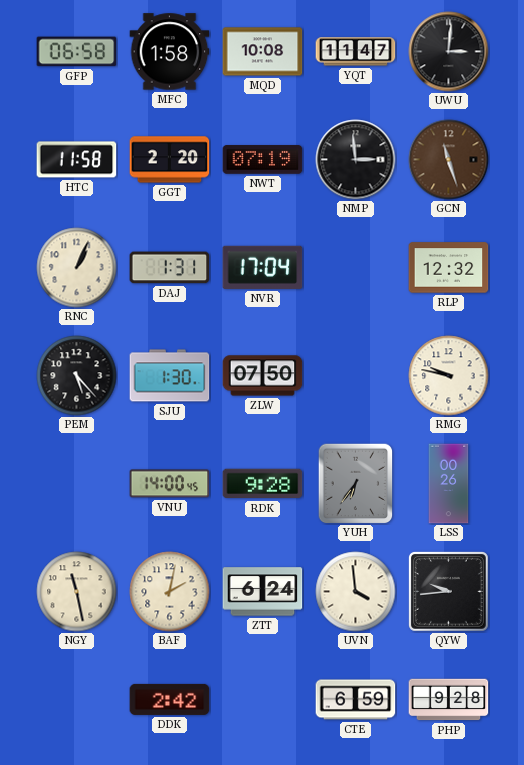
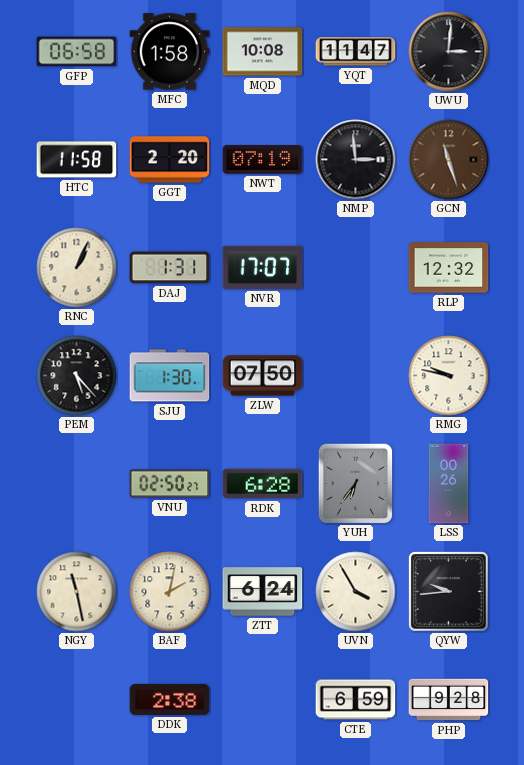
NVR: 17:04 -> 17:07
VNU: 14:00 -> 02:50
RDK: 9:28 -> 6:28
UVN: 3:59 -> 3:55
DDK: 2:42 -> 2:38
